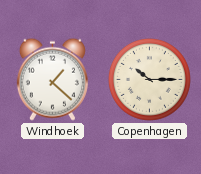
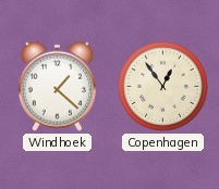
Copenhagen: 10:15 -> 12:54
